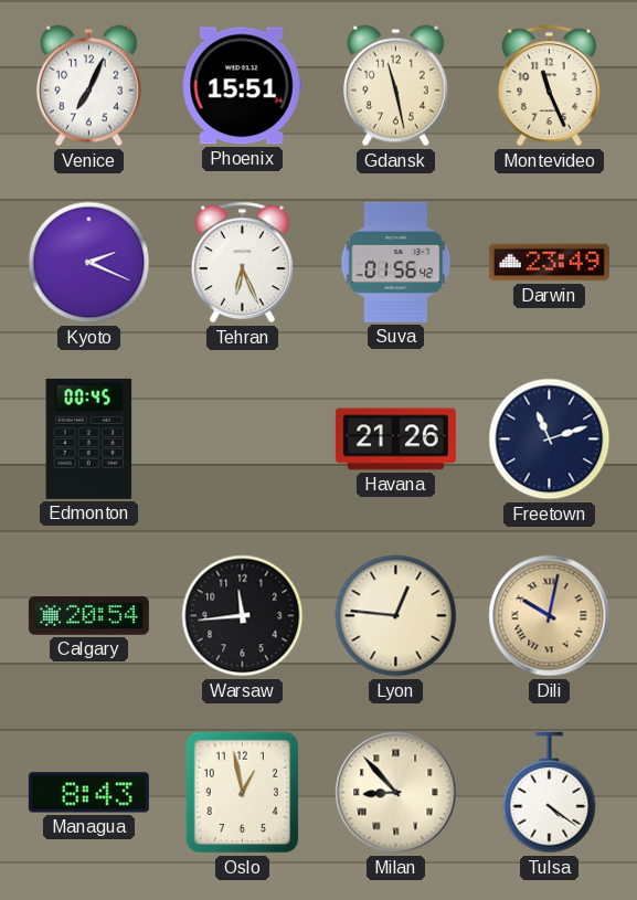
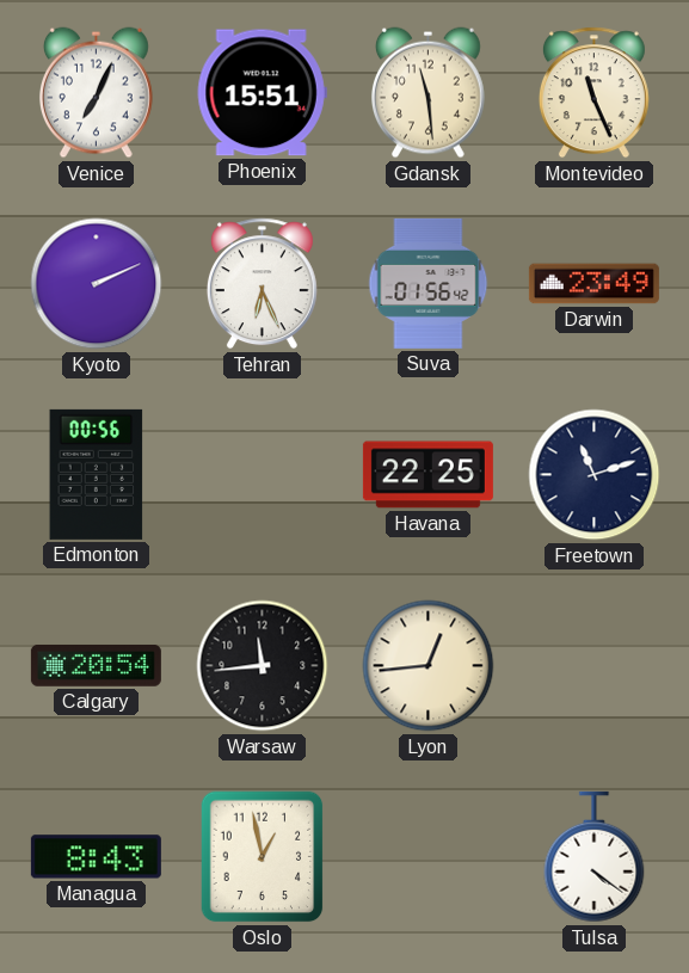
Gdansk: 11:28 -> 11:29
Kyoto: 2:19 -> 2:11
Edmonton: 00:45 -> 00:56
Havana: 21:26 -> 22:25
Lyon: 12:46 -> 12:44
Dili: 10:02 -> none
Milan: 8:53 -> none
